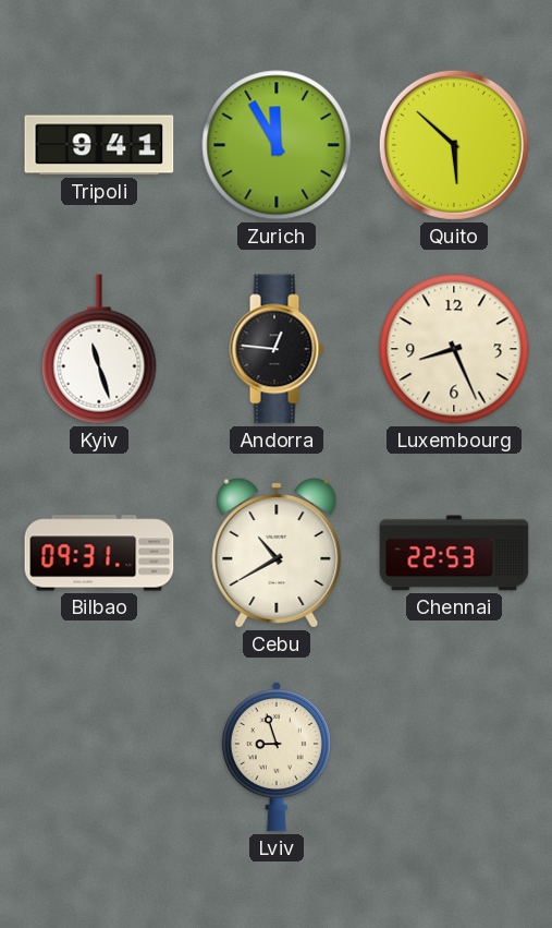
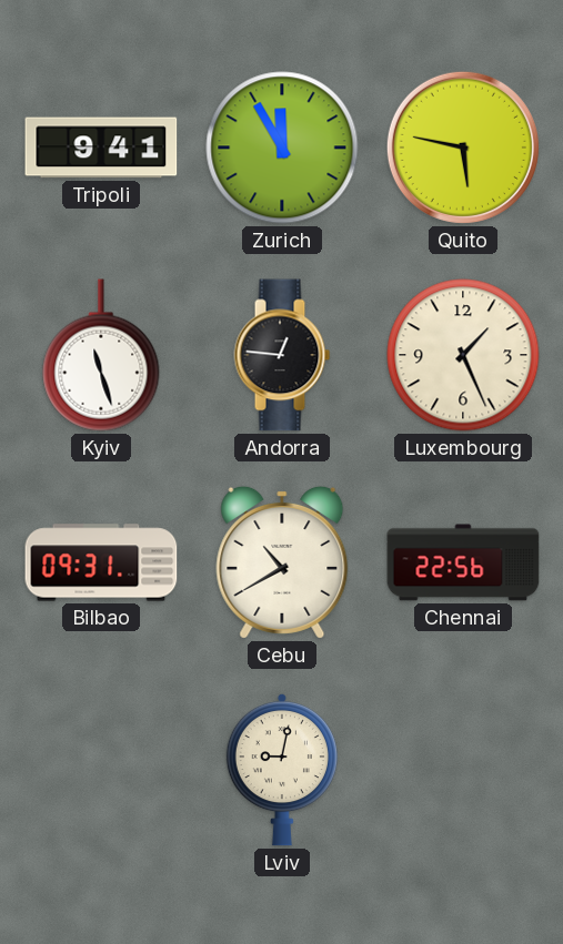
Quito: 5:52 -> 5:47
Luxembourg: 8:26 -> 1:26
Chennai: 22:53 -> 22:56
Lviv: 8:57 -> 9:02
